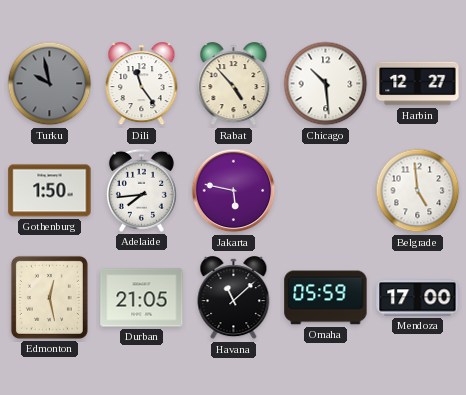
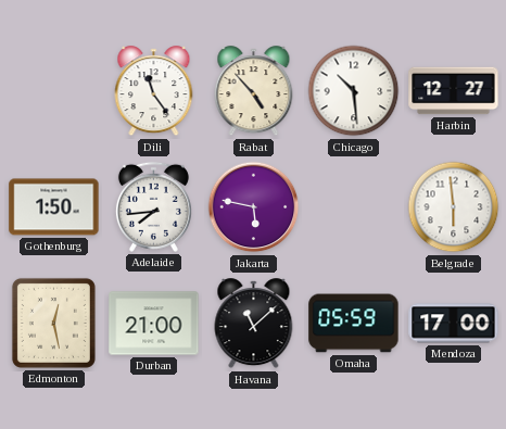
Turku: 9:58 -> none
Belgrade: 4:59 -> 5:59
Durban: 21:05 -> 21:00
